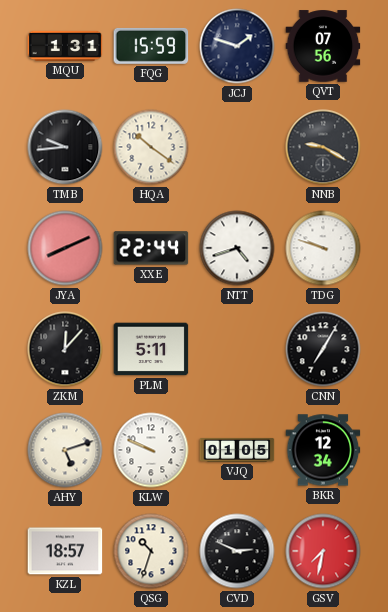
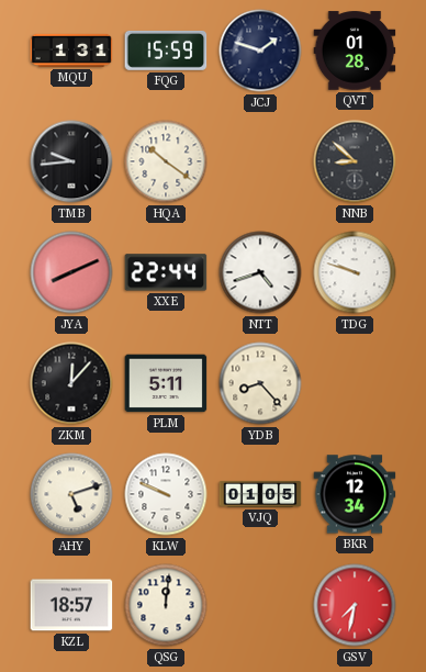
QVT: 07:56 -> 01:28
NNB: 9:20 -> 8:52
YDB: none -> 8:23
CNN: 7:05 -> none
QSG: 10:33 -> 12:01
CVD: 2:49 -> none
